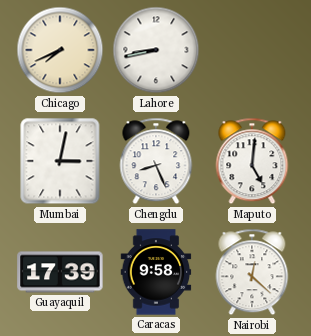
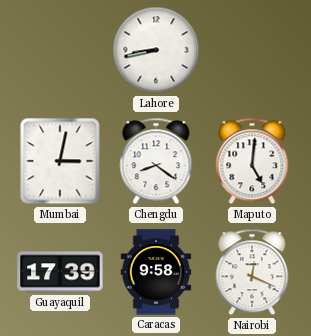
Chicago: 7:41 -> none
Chengdu: 8:26 -> 8:21
Nairobi: 12:22 -> 12:19
